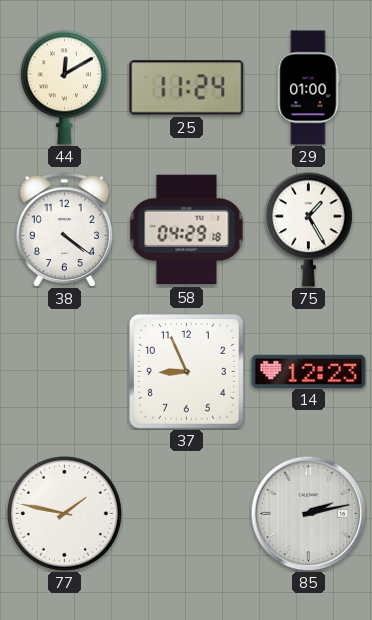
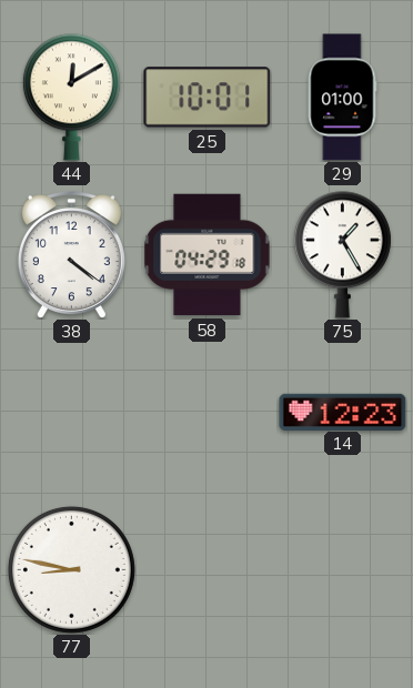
25: 11:24 -> 10:01
37: 8:56 -> none
77: 1:47 -> 8:47
85: 2:13 -> none
